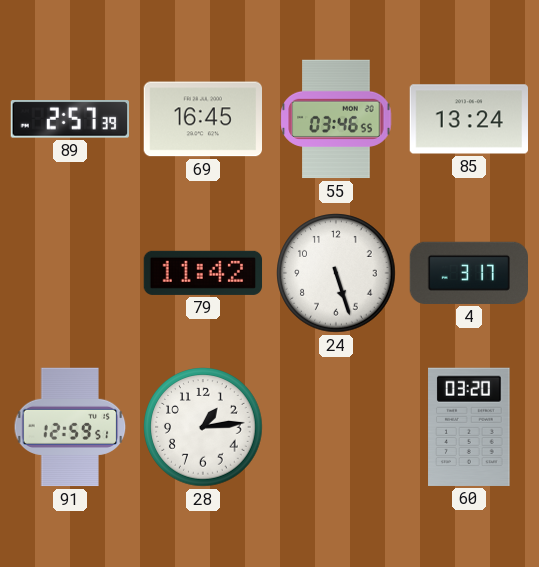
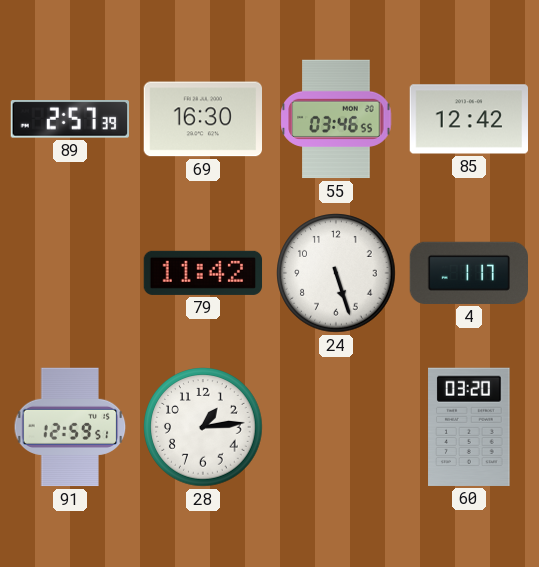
69: 16:45 -> 16:30
85: 13:24 -> 12:42
4: 3:17 -> 1:17
